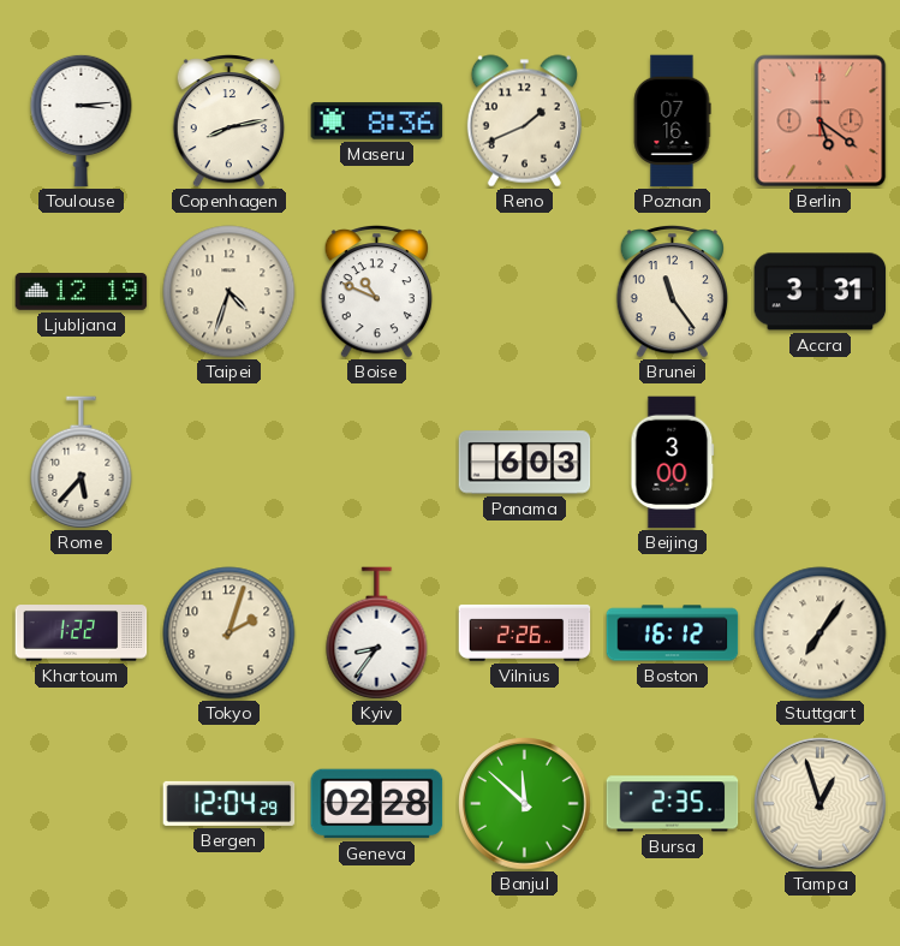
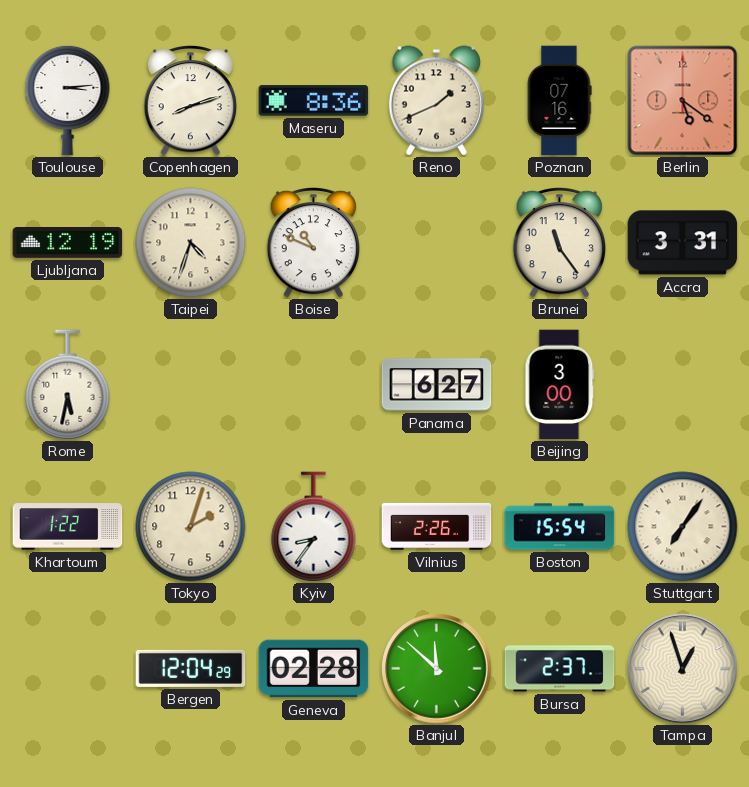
Copenhagen: 8:13 -> 8:12
Rome: 5:37 -> 5:32
Panama: 6:03 -> 6:27
Boston: 16:12 -> 15:54
Bursa: 2:35 -> 2:37
